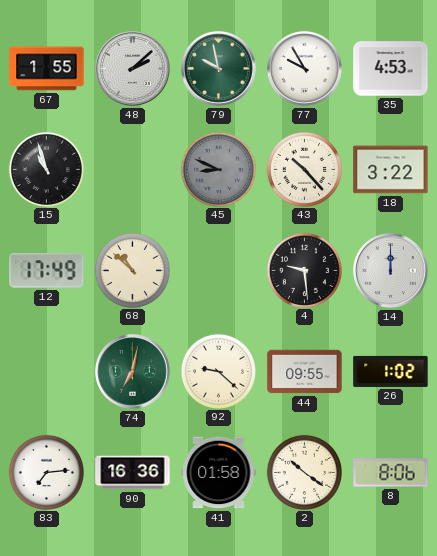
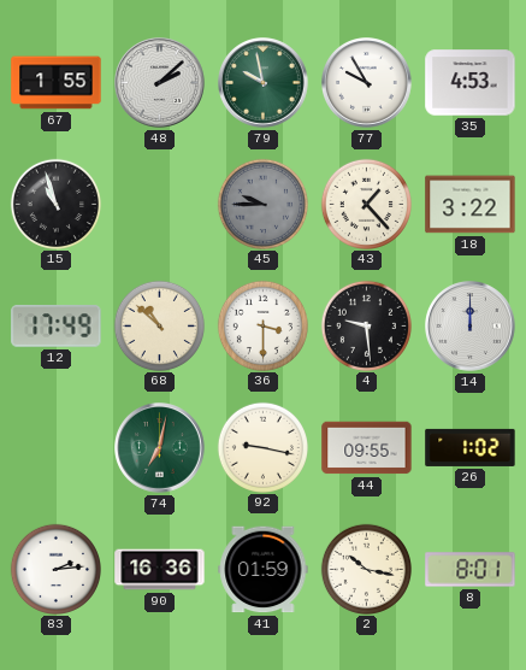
45: 8:49 -> 9:45
43: 10:23 -> 1:23
36: none -> 3:30
92: 9:22 -> 9:17
83: 7:14 -> 2:14
41: 01:58 -> 01:59
2: 10:21 -> 10:17
8: 8:06 -> 8:01
